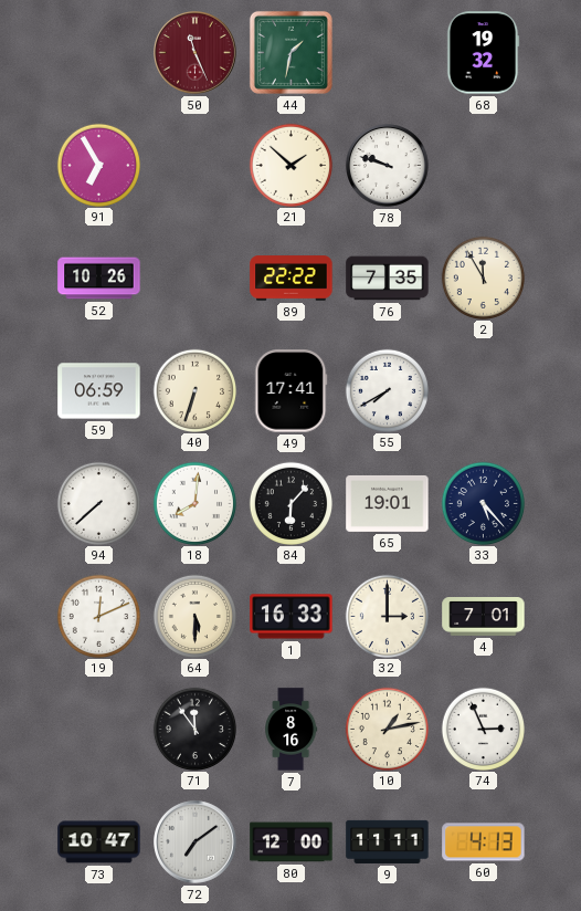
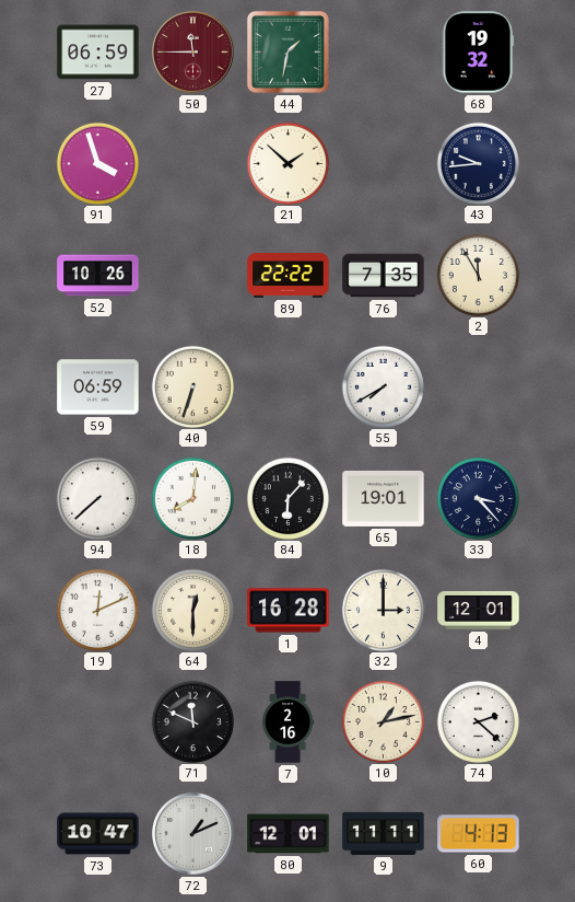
27: none -> 06:59
50: 11:26 -> 11:45
91: 6:55 -> 3:57
78: 9:48 -> none
43: none -> 9:44
49: 17:41 -> none
33: 5:23 -> 3:23
64: 5:30 -> 12:30
1: 16:33 -> 16:28
4: 7:01 -> 12:01
71: 11:54 -> 11:49
7: 8:16 -> 2:16
74: 2:56 -> 2:22
72: 7:09 -> 1:11
80: 12:00 -> 12:01
